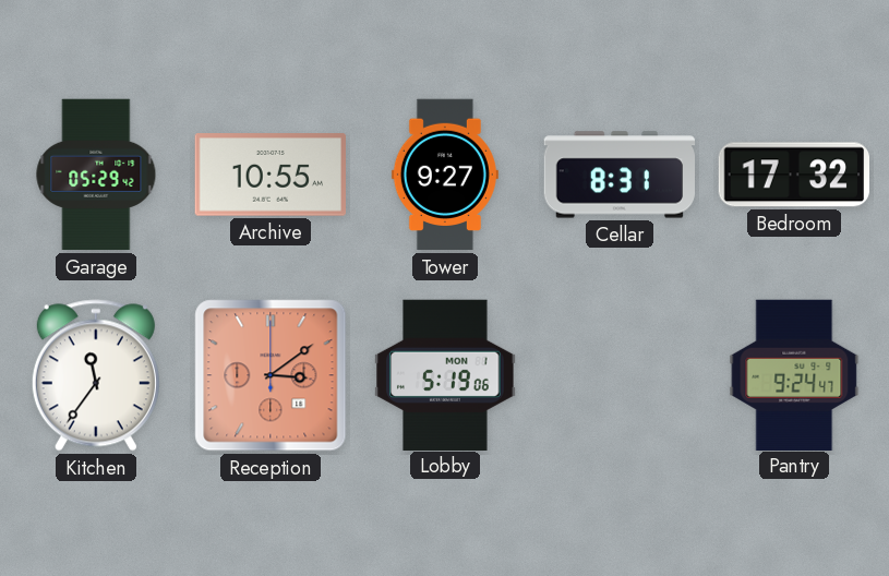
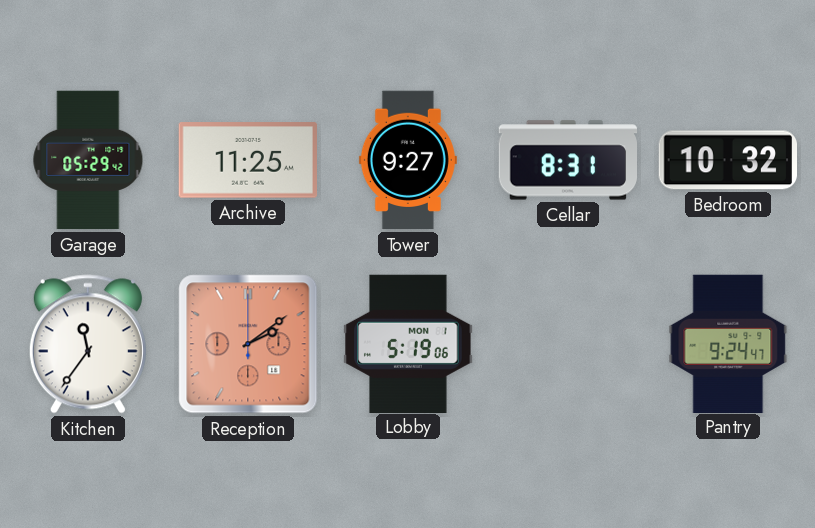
Archive: 10:55 -> 11:25
Bedroom: 17:32 -> 10:32
Reception: 3:09 -> 2:09
